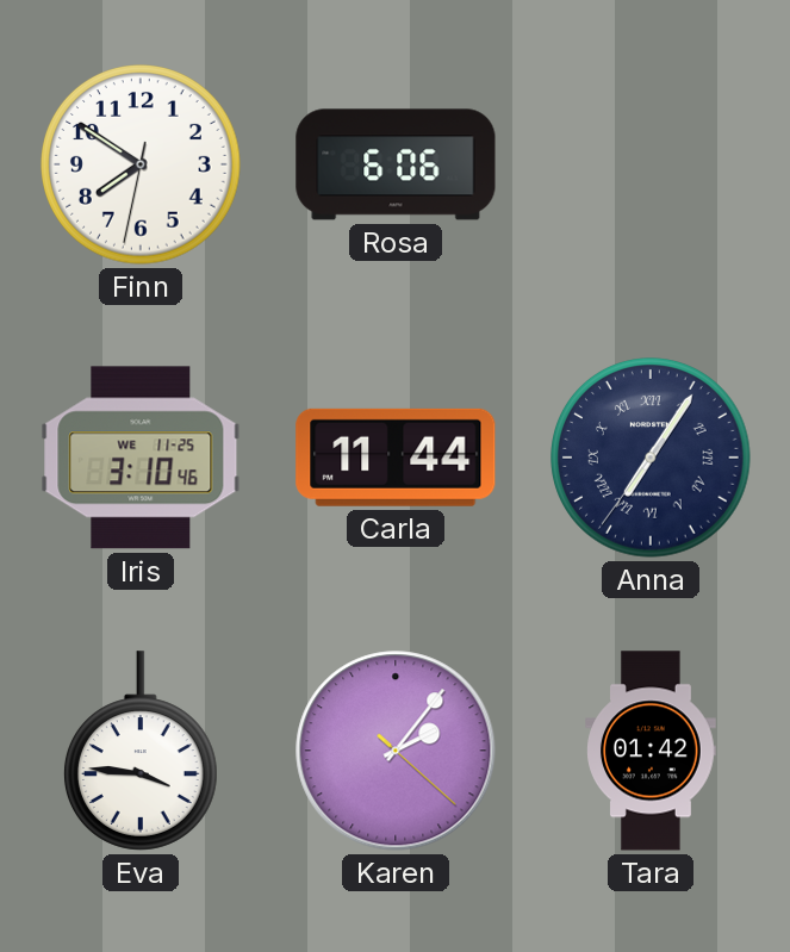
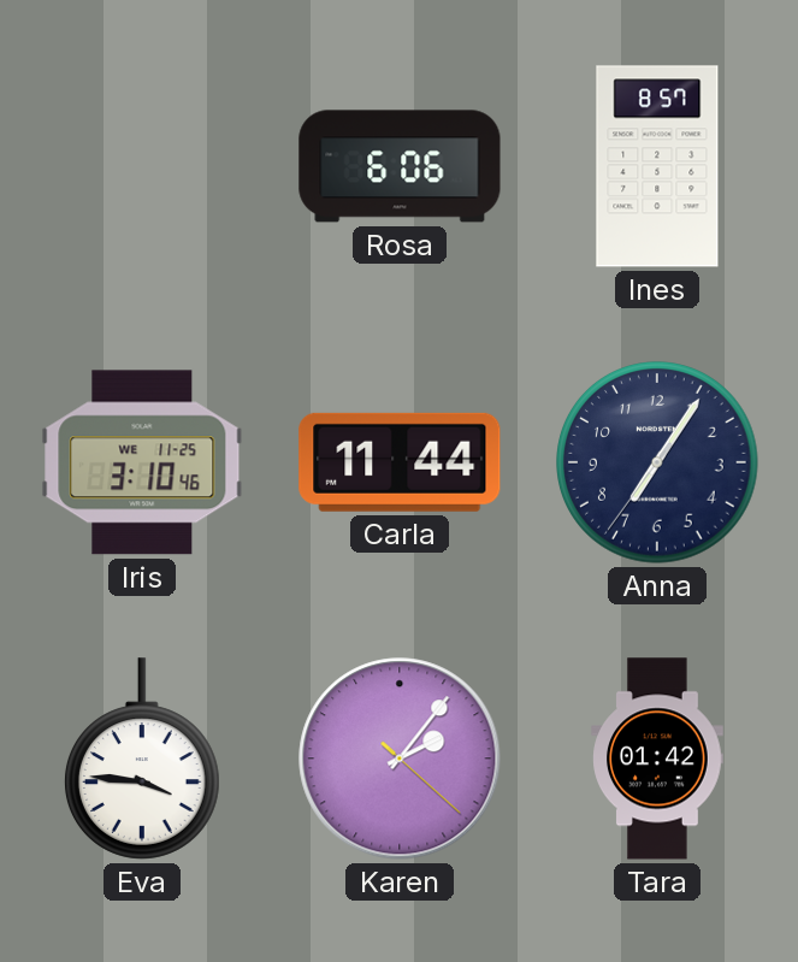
Finn: 7:50 -> none
Ines: none -> 8:57
Anna numerals: Roman -> Arabic
